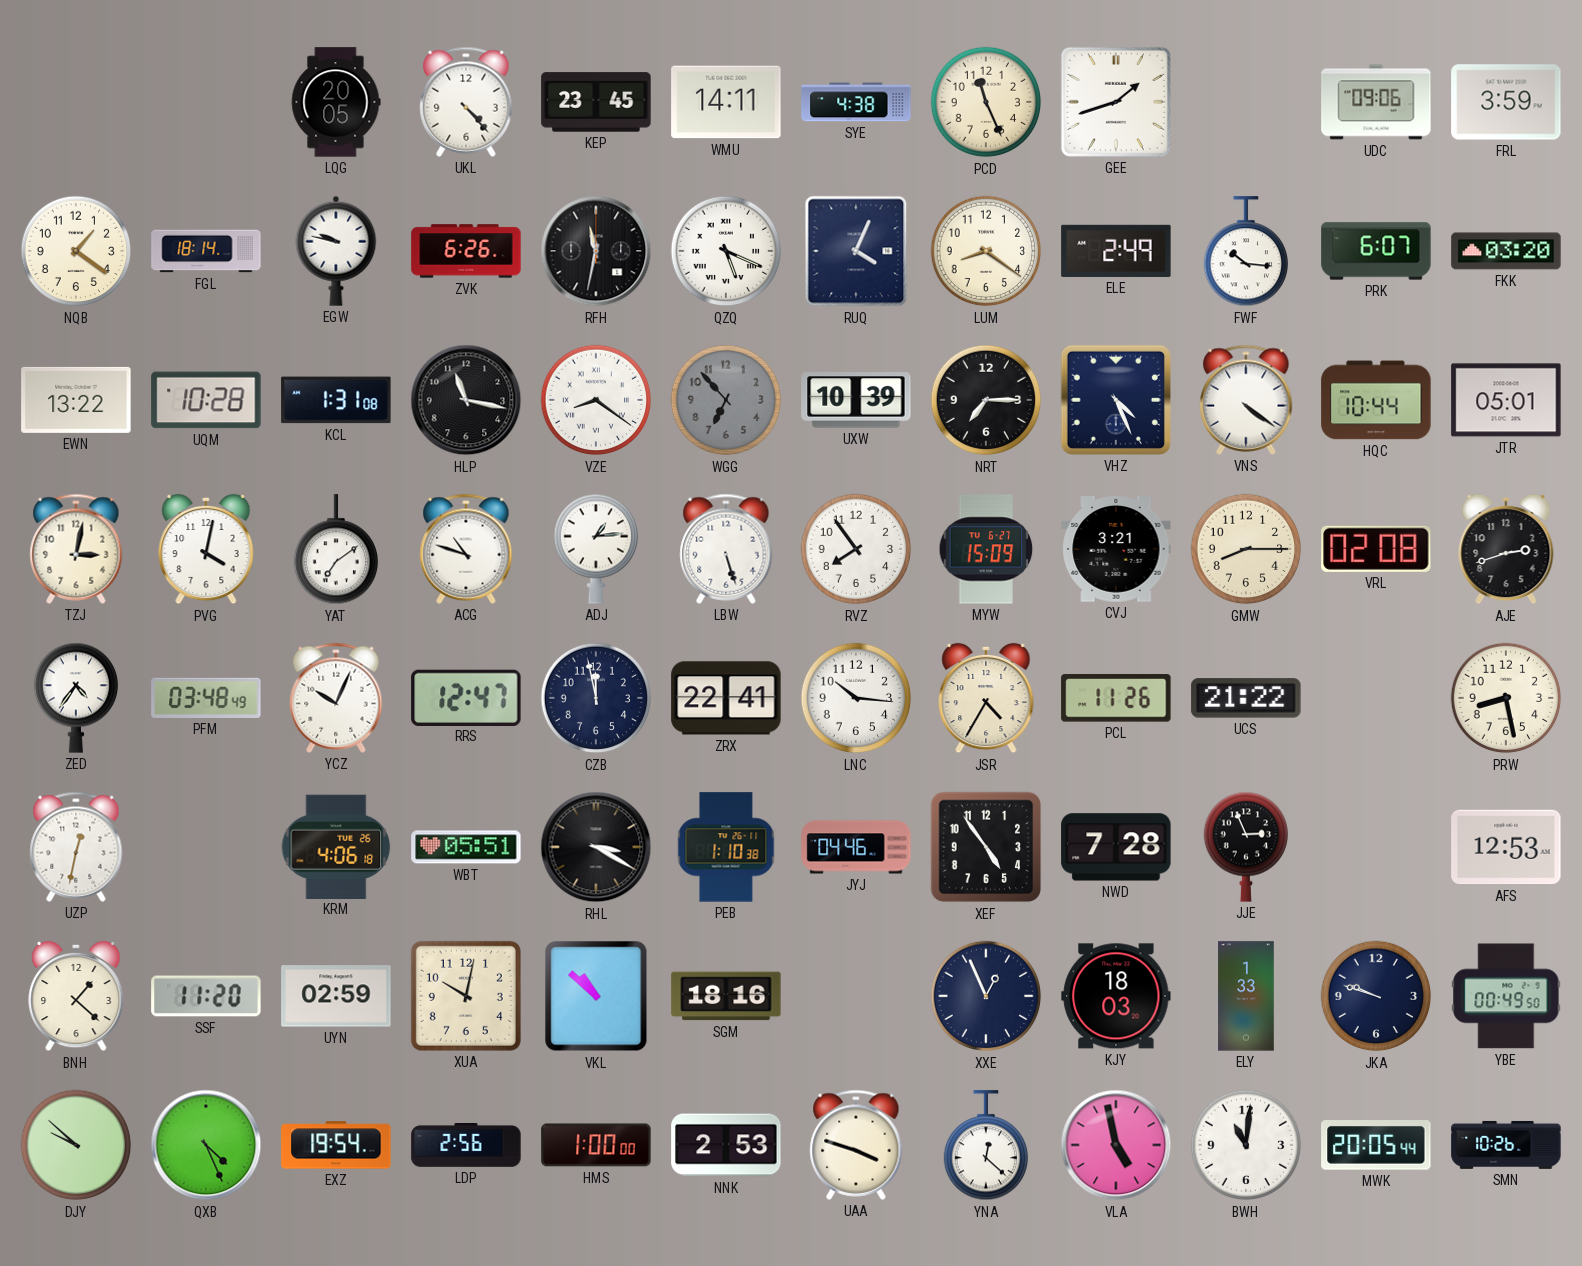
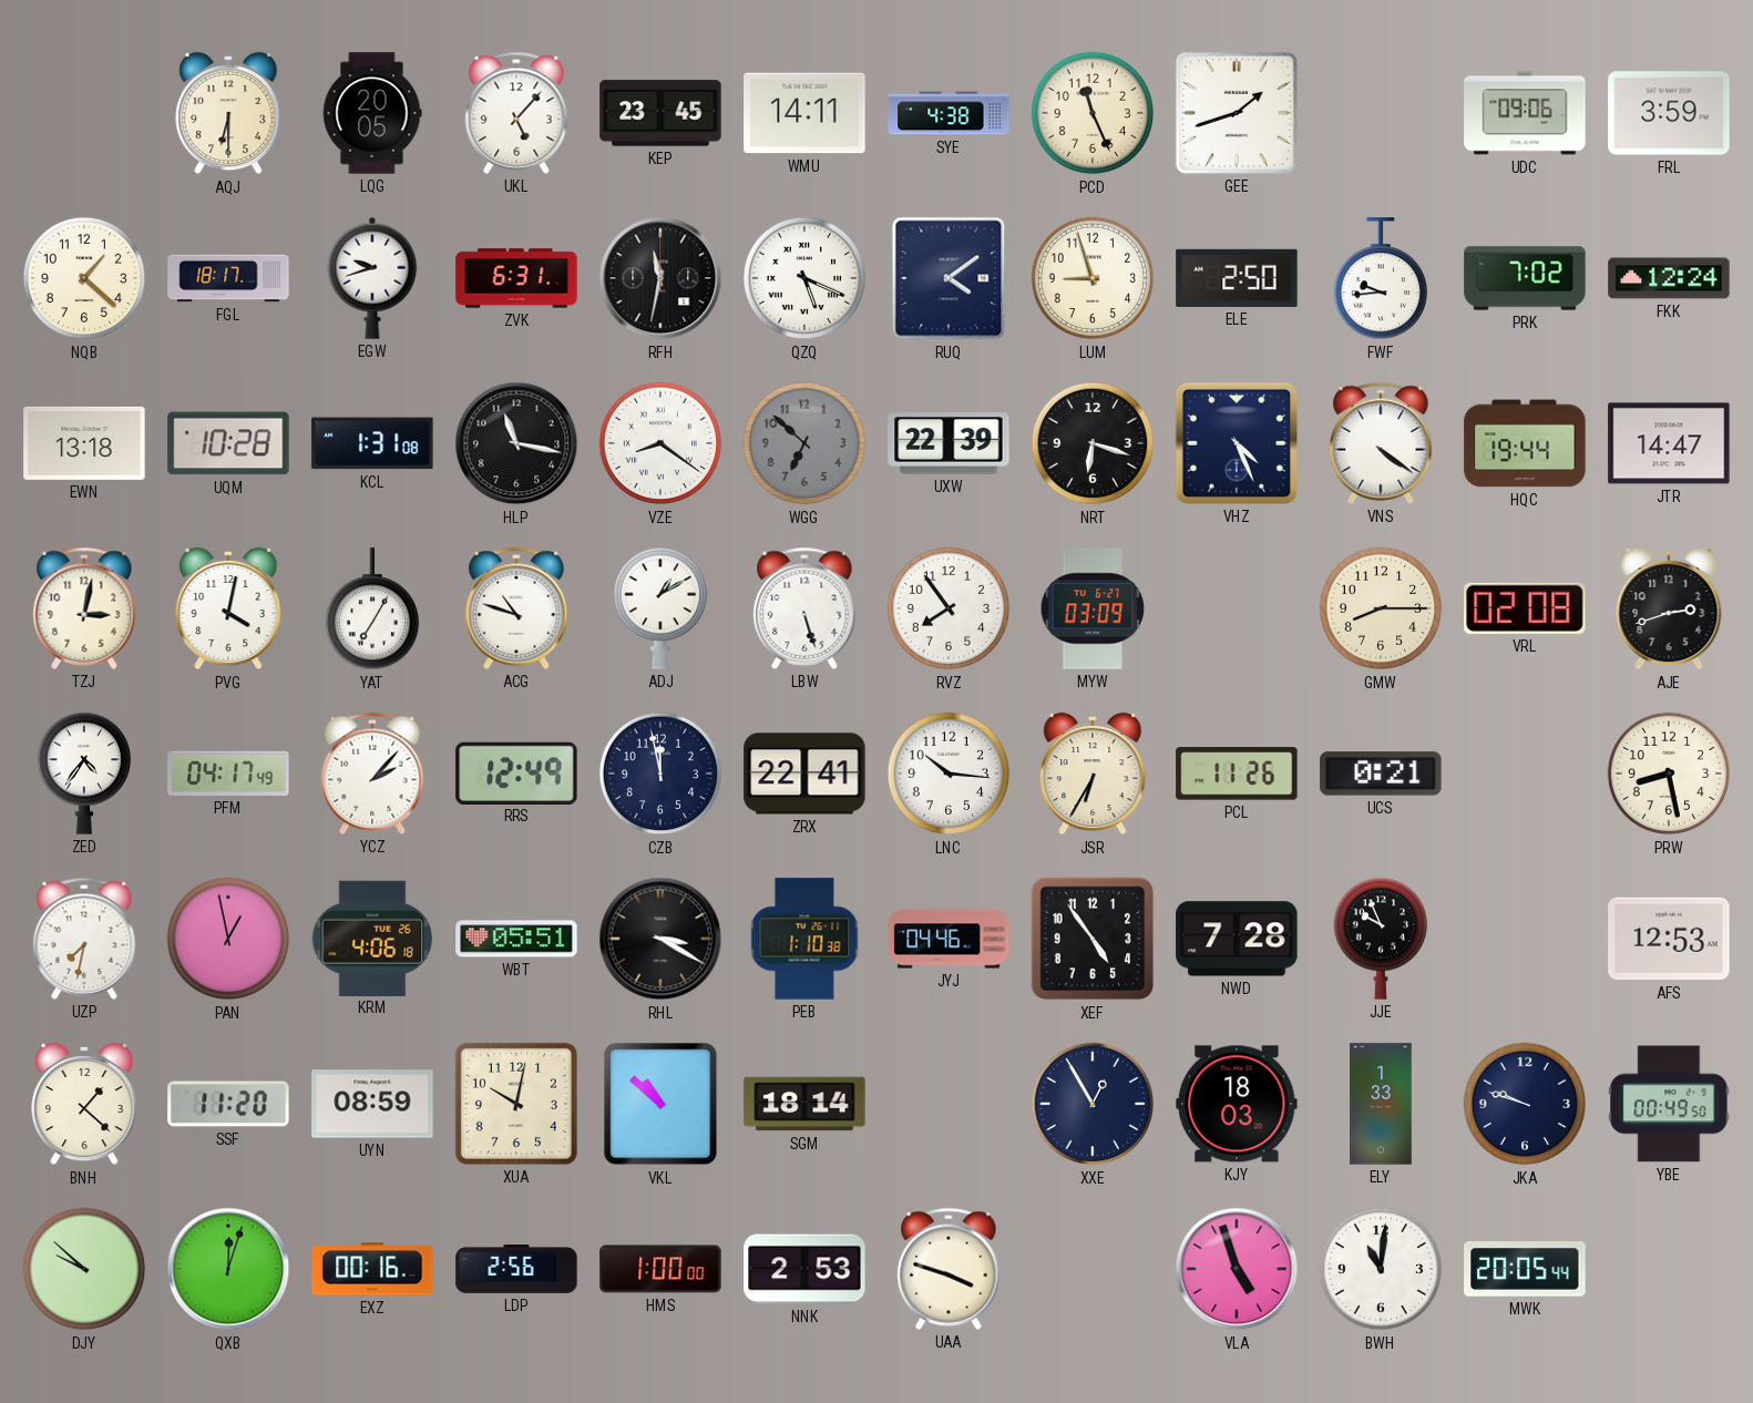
AQJ: none -> 6:30
UKL: 4:23 -> 5:07
NQB: 1:21 -> 1:22
FGL: 18:14 -> 18:17
EGW: 9:47 -> 9:42
ZVK: 6:26 -> 6:31
RUQ: 4:04 -> 4:09
LUM: 8:21 -> 8:57
ELE: 2:49 -> 2:50
FWF: 10:16 -> 9:44
PRK: 6:07 -> 7:02
FKK: 03:20 -> 12:24
EWN: 13:22 -> 13:18
WGG: 6:53 -> 6:52
UXW: 10:39 -> 22:39
NRT: 7:15 -> 6:18
HQC: 10:44 -> 19:44
JTR: 05:01 -> 14:47
YAT: 7:09 -> 7:05
ADJ: 1:14 -> 1:10
MYW: 15:09 -> 03:09
CVJ: 3:21 -> none
PFM: 03:48 -> 04:17
YCZ: 10:04 -> 2:07
RRS: 12:47 -> 12:49
JSR: 4:35 -> 6:35
UCS: 21:22 -> 0:21
UZP: 12:32 -> 7:32
PAN: none -> 12:58
JJE: 2:56 -> 9:56
UYN: 02:59 -> 08:59
SGM: 18:16 -> 18:14
XXE: 12:56 -> 12:55
QXB: 4:26 -> 12:03
EXZ: 19:54 -> 00:16
YNA: 12:22 -> none
VLA: 4:58 -> 4:57
SMN: 10:26 -> none
